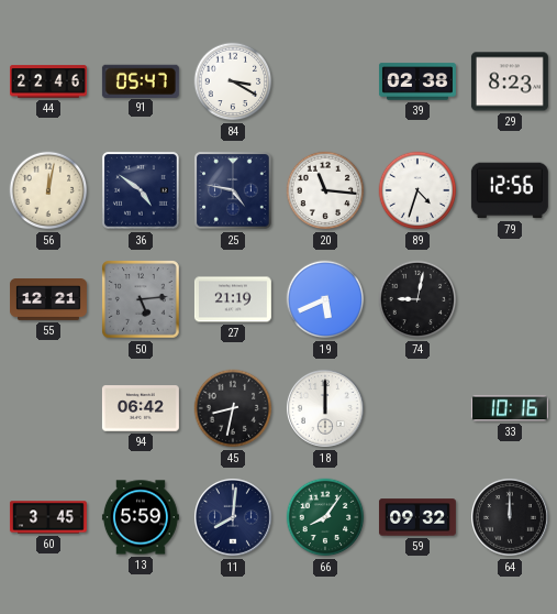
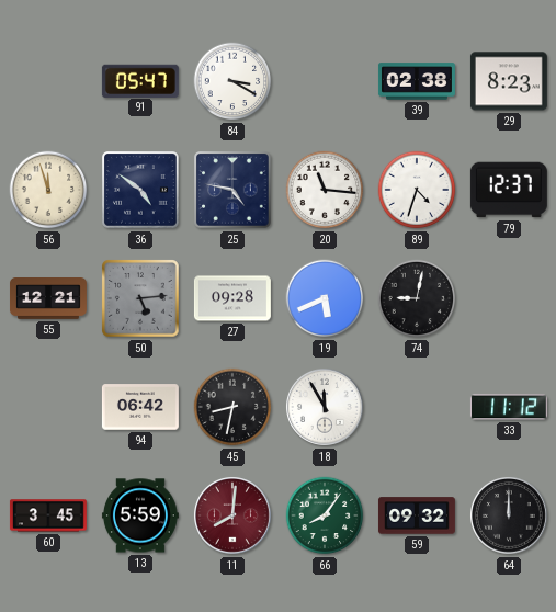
44: 22:46 -> none
56: 12:02 -> 11:57
79: 12:56 -> 12:37
27: 21:19 -> 09:28
18: 12:00 -> 11:55
33: 10:16 -> 11:12
11 dial: navy -> burgundy
